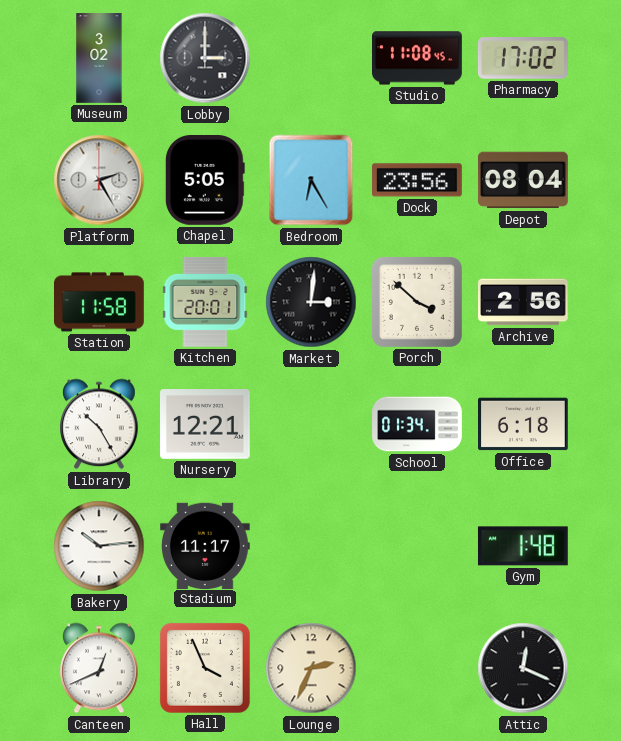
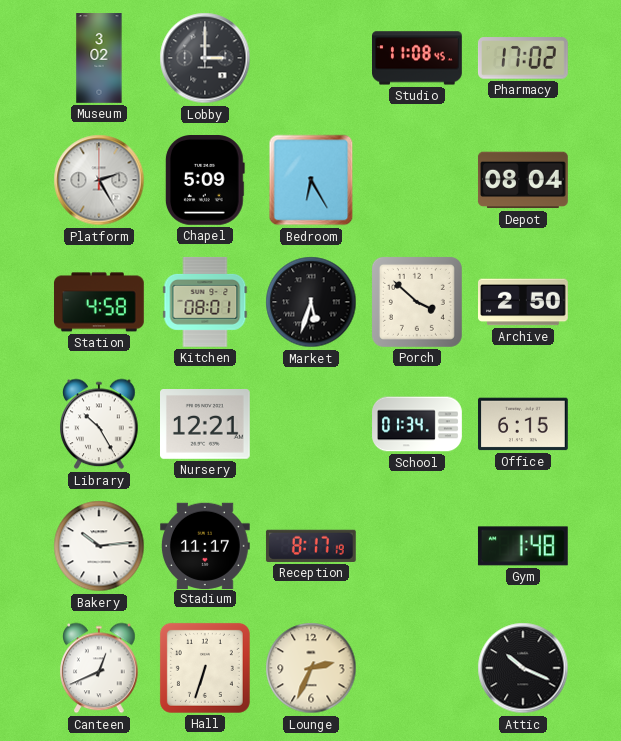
Chapel: 5:05 -> 5:09
Dock: 23:56 -> none
Station: 11:58 -> 4:58
Kitchen: 20:01 -> 08:01
Market: 3:01 -> 5:33
Archive: 2:56 -> 2:50
Office: 6:18 -> 6:15
Reception: none -> 8:17
Hall: 3:56 -> 6:33
Attic: 12:19 -> 10:19
